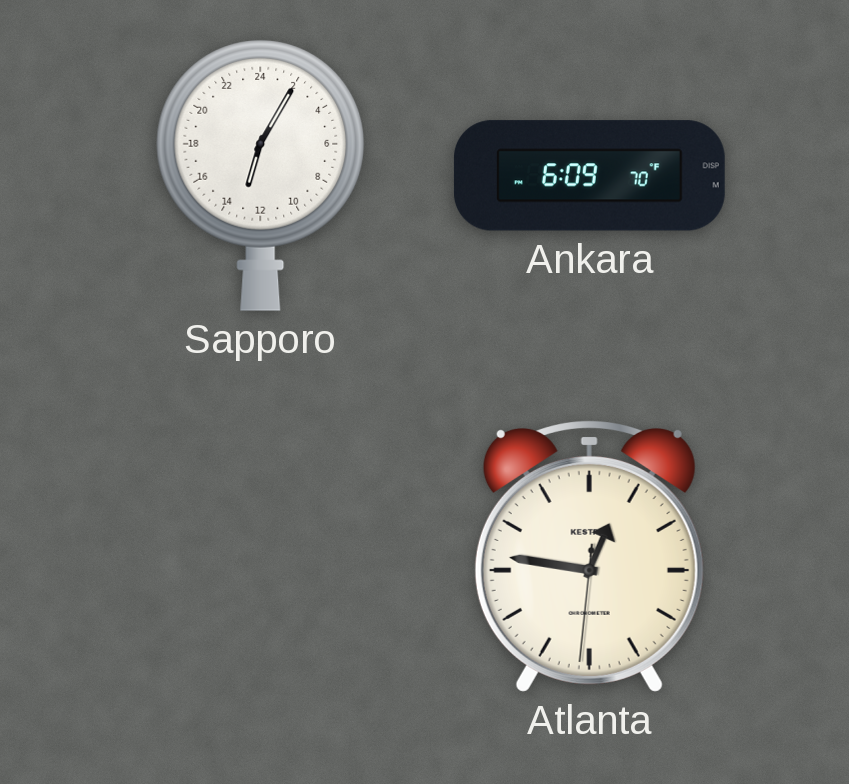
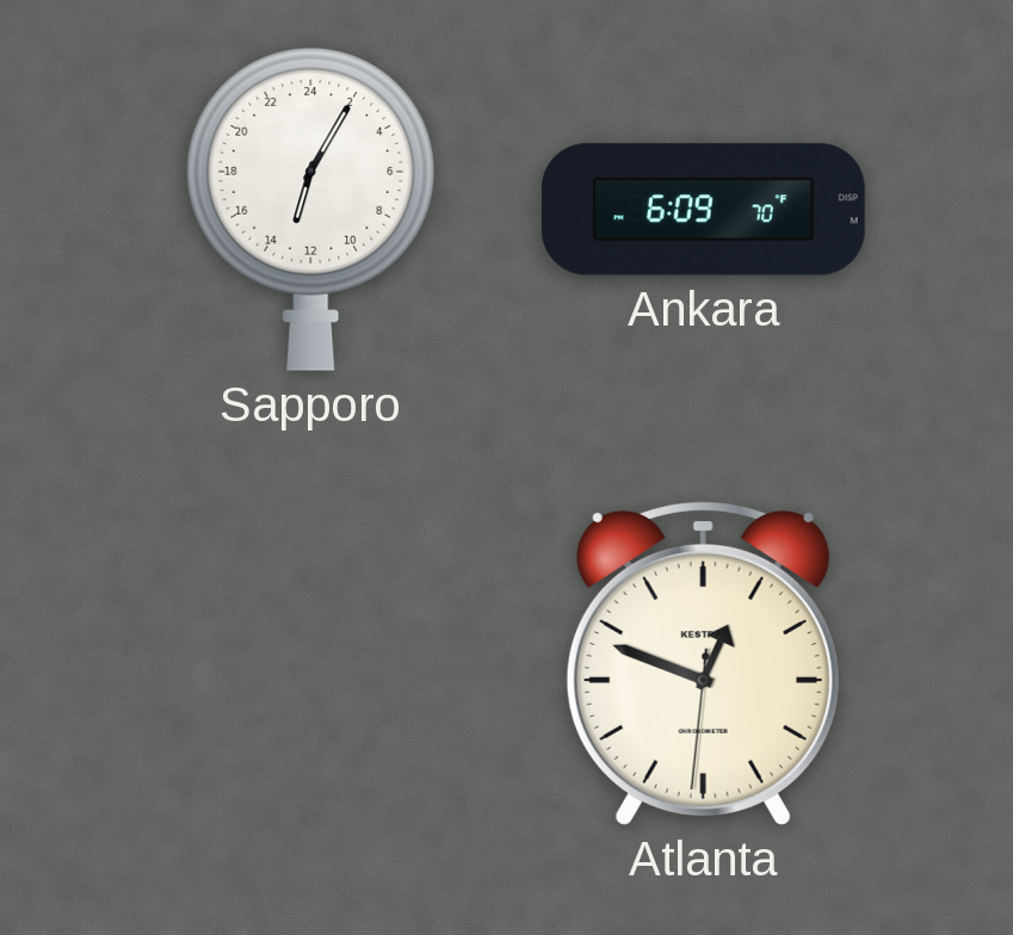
Atlanta: 12:46 -> 12:48
